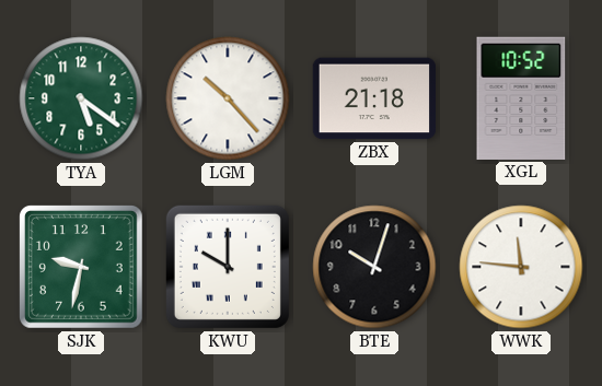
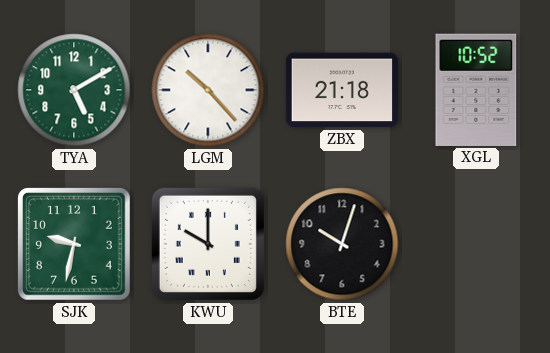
TYA: 5:21 -> 5:10
WWK: 11:46 -> none
